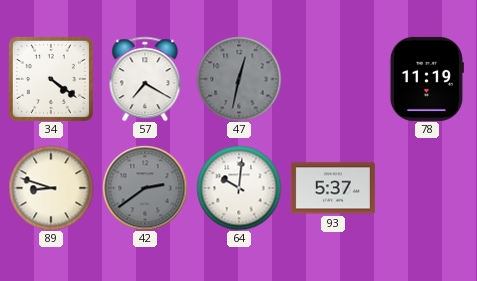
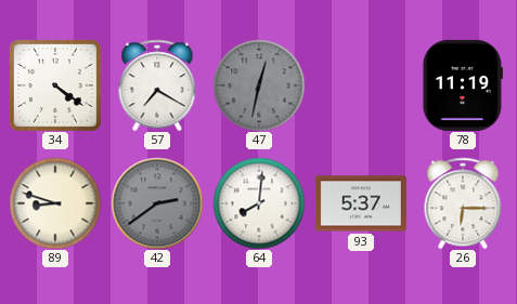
64: 10:01 -> 8:01
26: none -> 6:15
